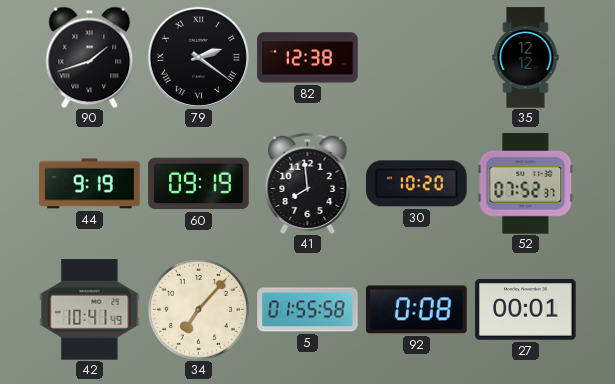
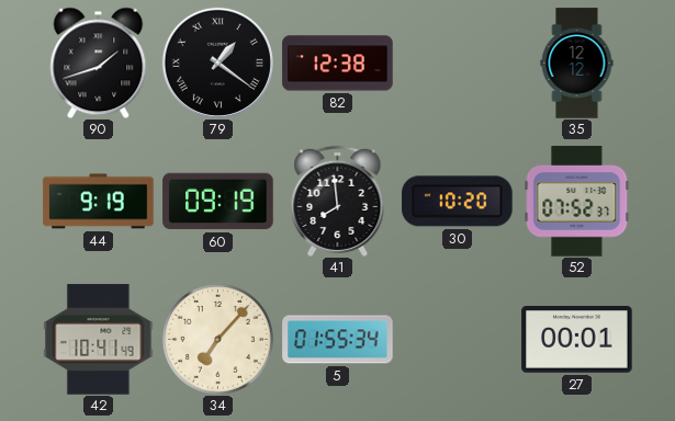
79: 2:21 -> 1:21
5: 01:55:58 -> 01:55:34
92: 0:08 -> none
